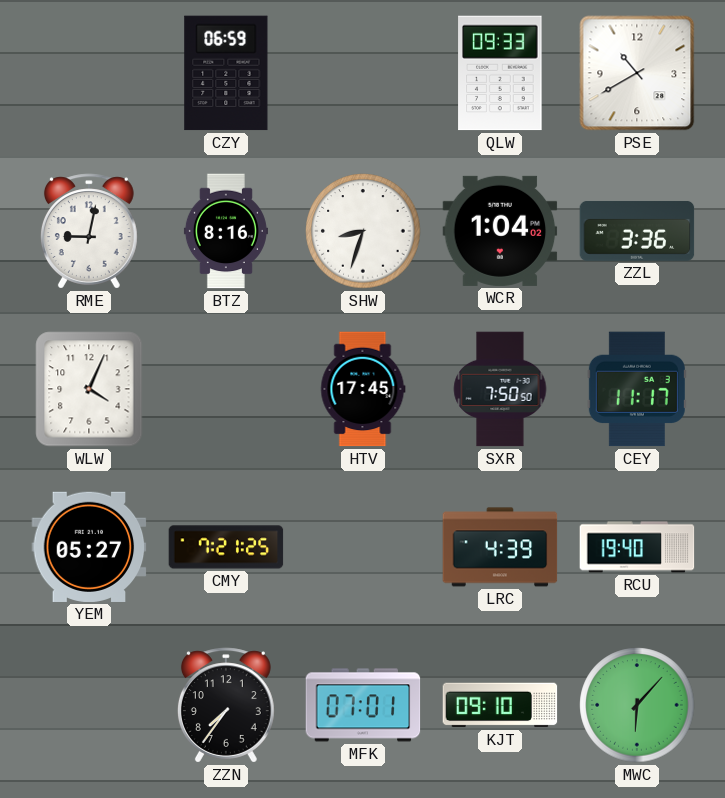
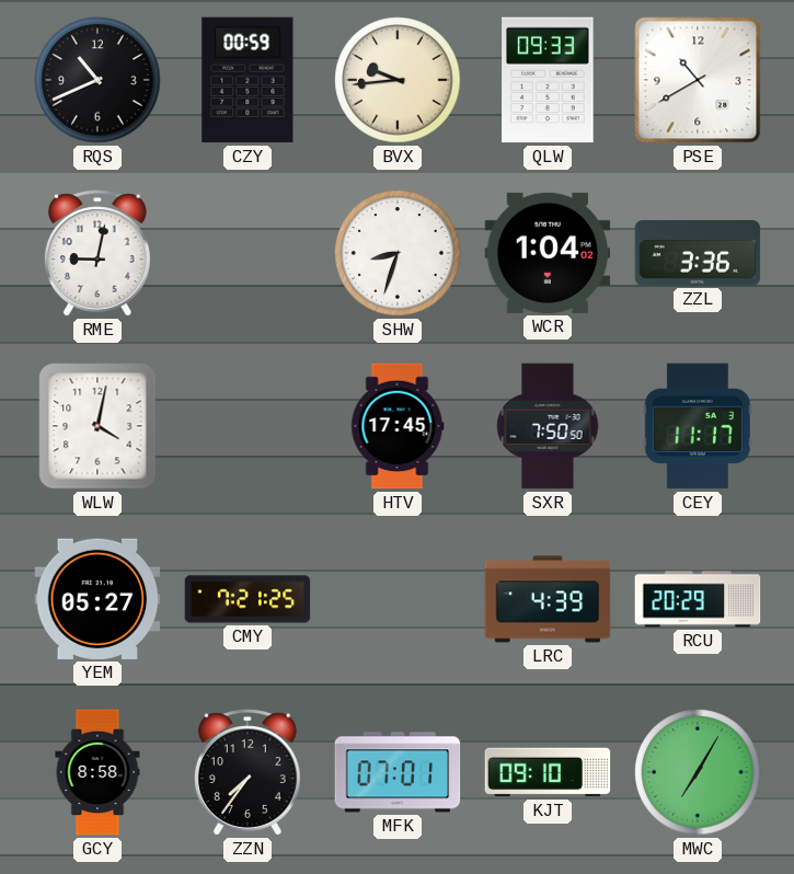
RQS: none -> 10:41
CZY: 06:59 -> 00:59
BVX: none -> 9:44
BTZ: 8:16 -> none
WLW: 4:04 -> 4:02
RCU: 19:40 -> 20:29
GCY: none -> 8:58
MWC: 6:07 -> 7:05
